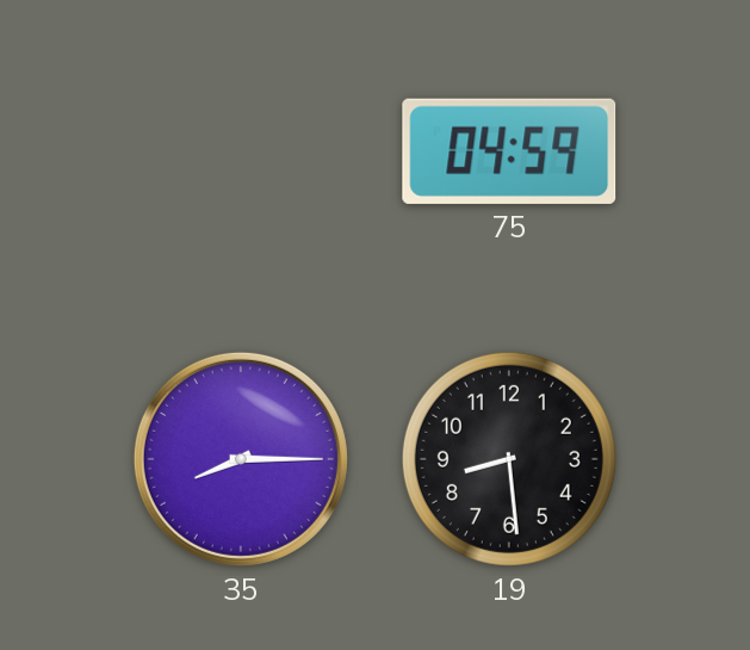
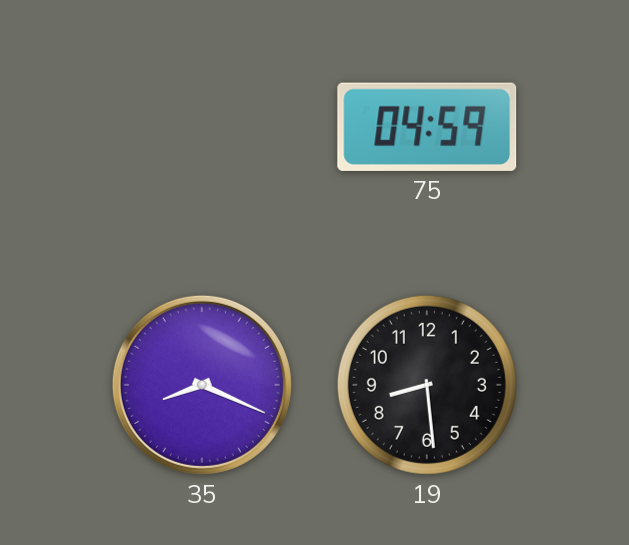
35: 8:15 -> 8:19
